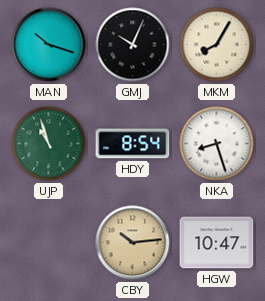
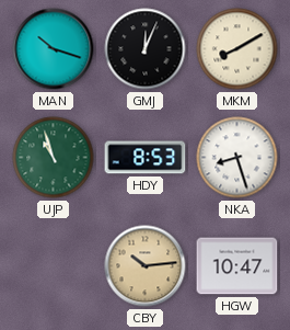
GMJ: 10:04 -> 12:04
MKM: 8:05 -> 8:10
HDY: 8:54 -> 8:53
